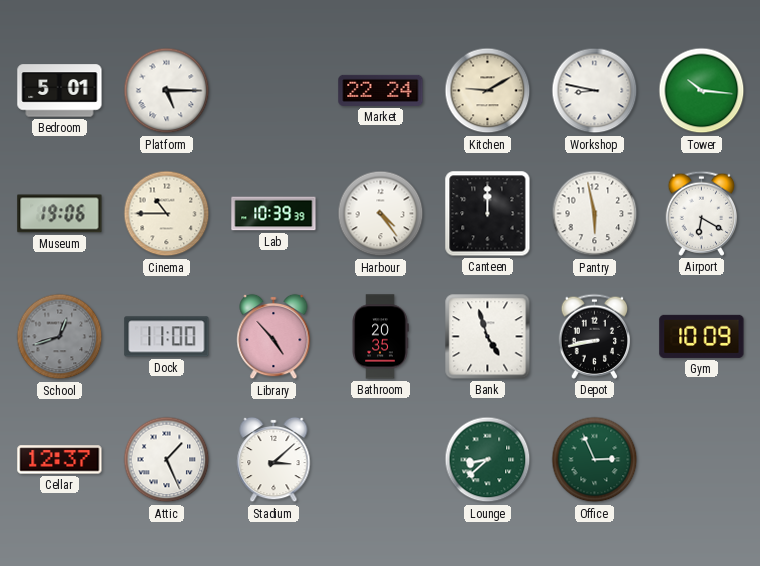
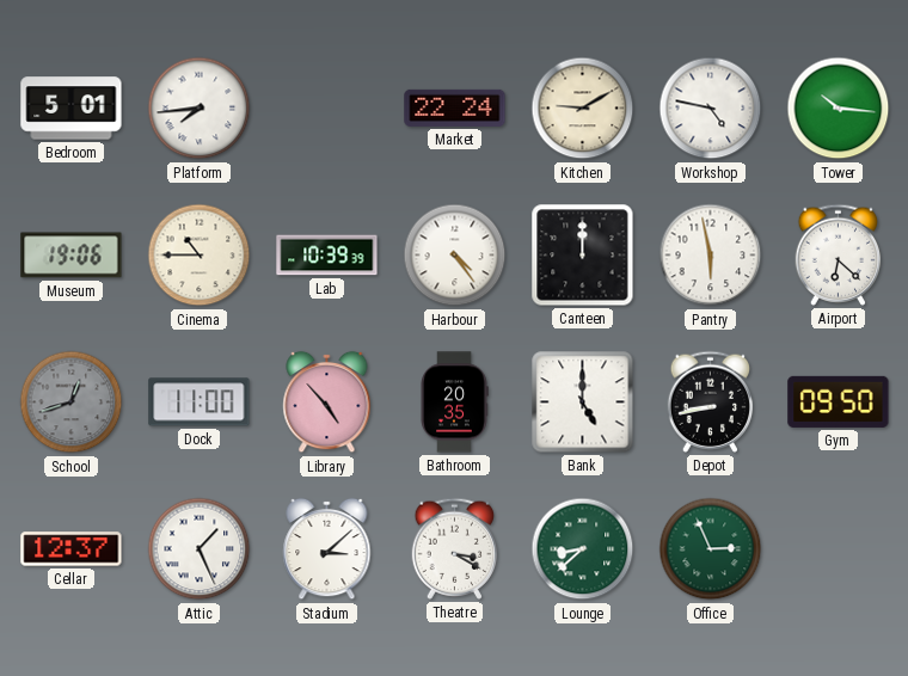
Platform: 5:15 -> 7:44
Workshop: 8:47 -> 4:47
Airport: 6:20 -> 6:22
Bank: 4:57 -> 5:00
Gym: 10:09 -> 09:50
Theatre: none -> 3:20
